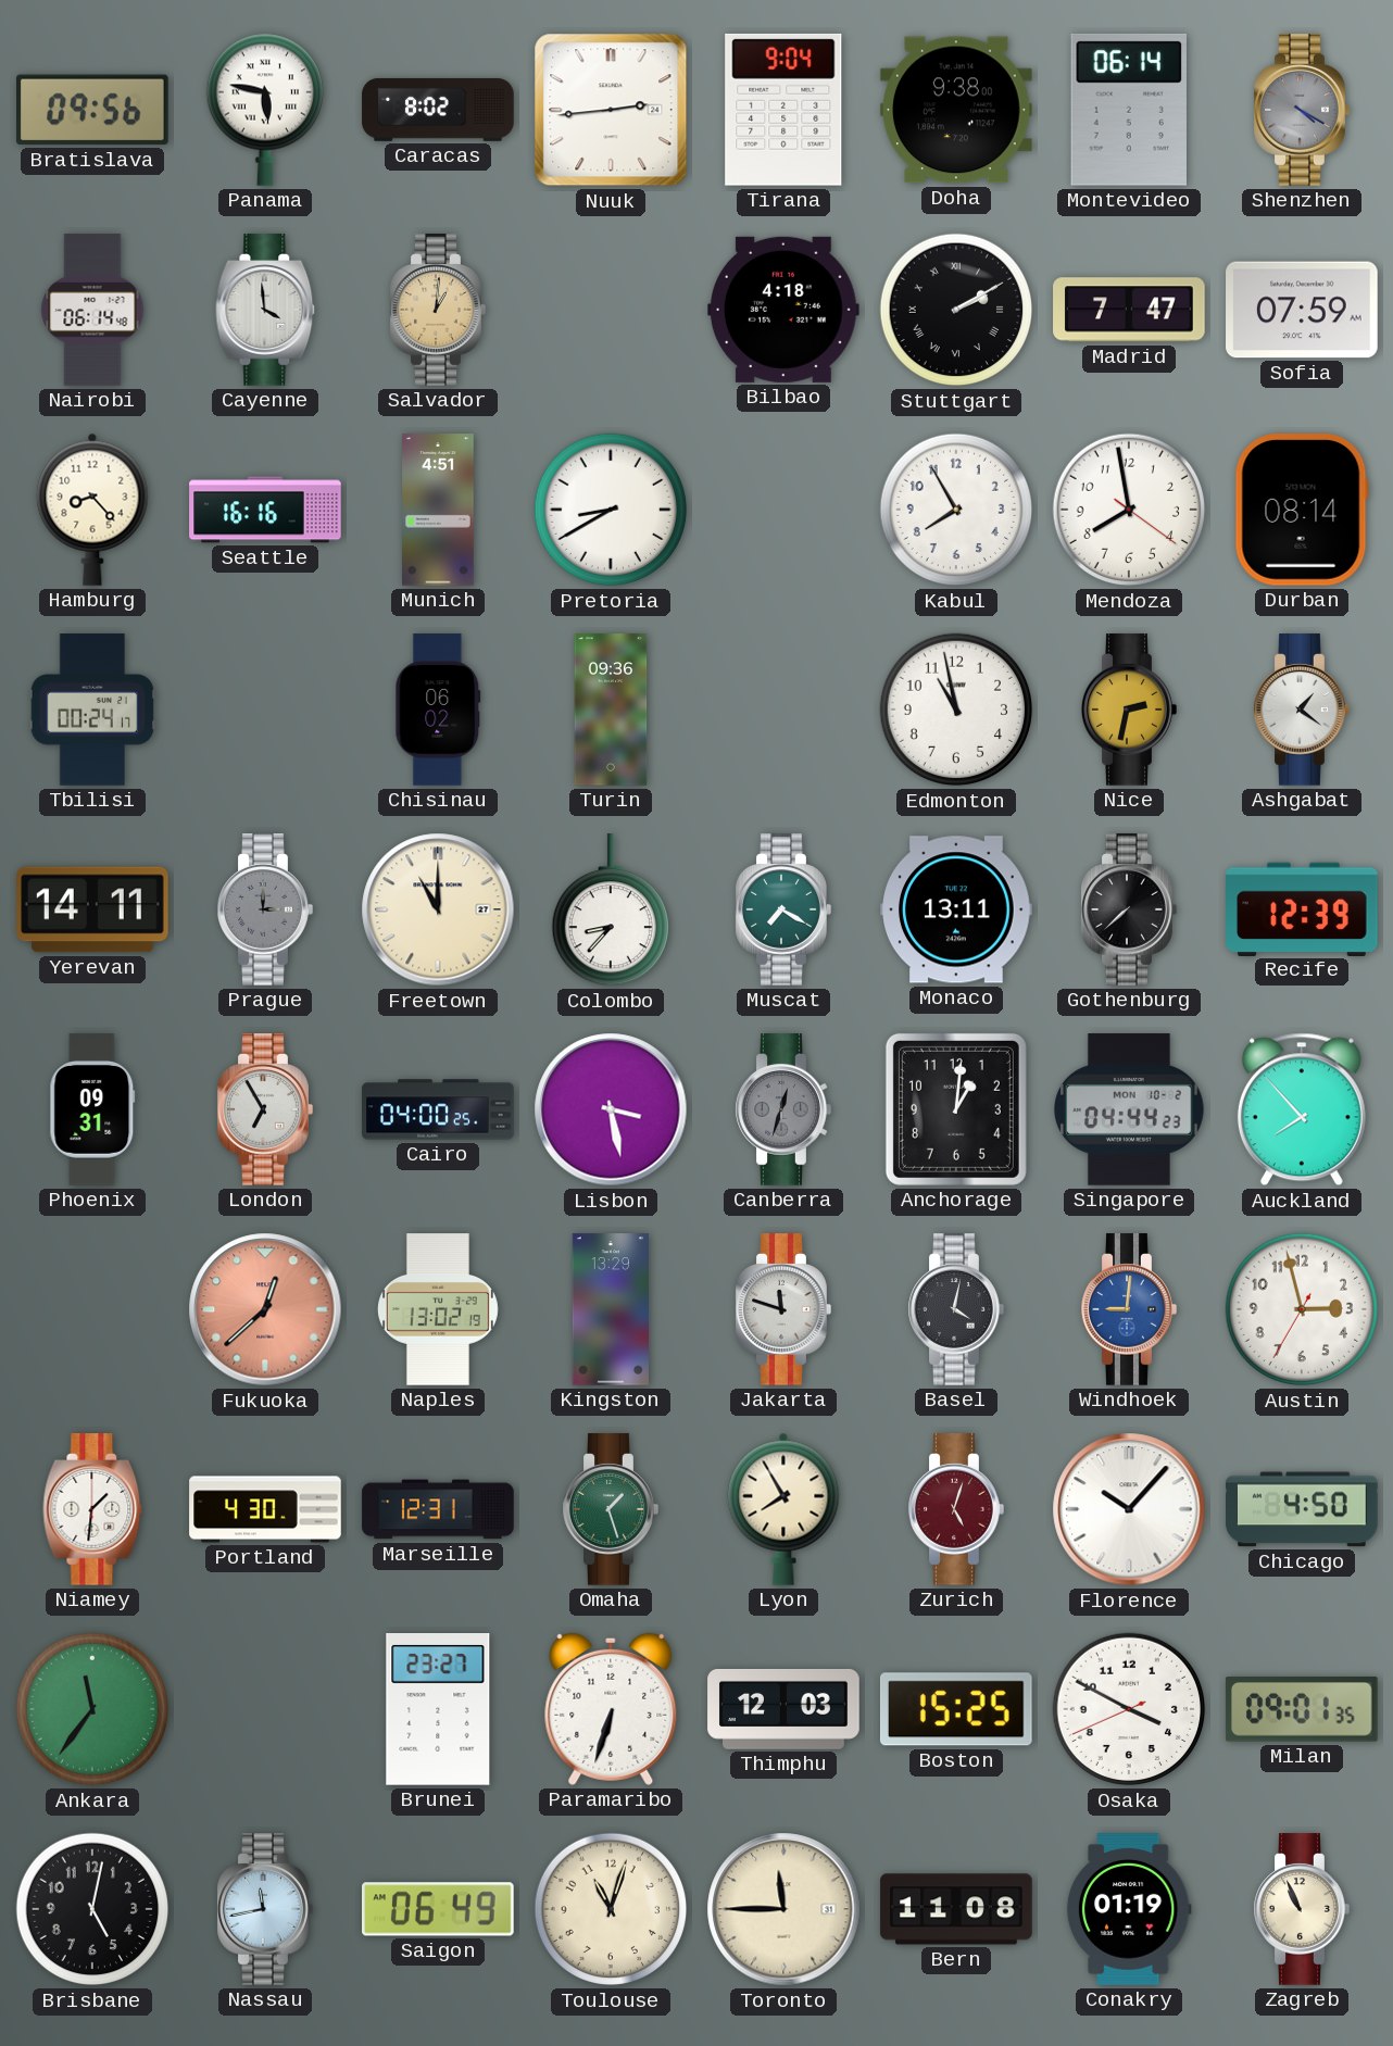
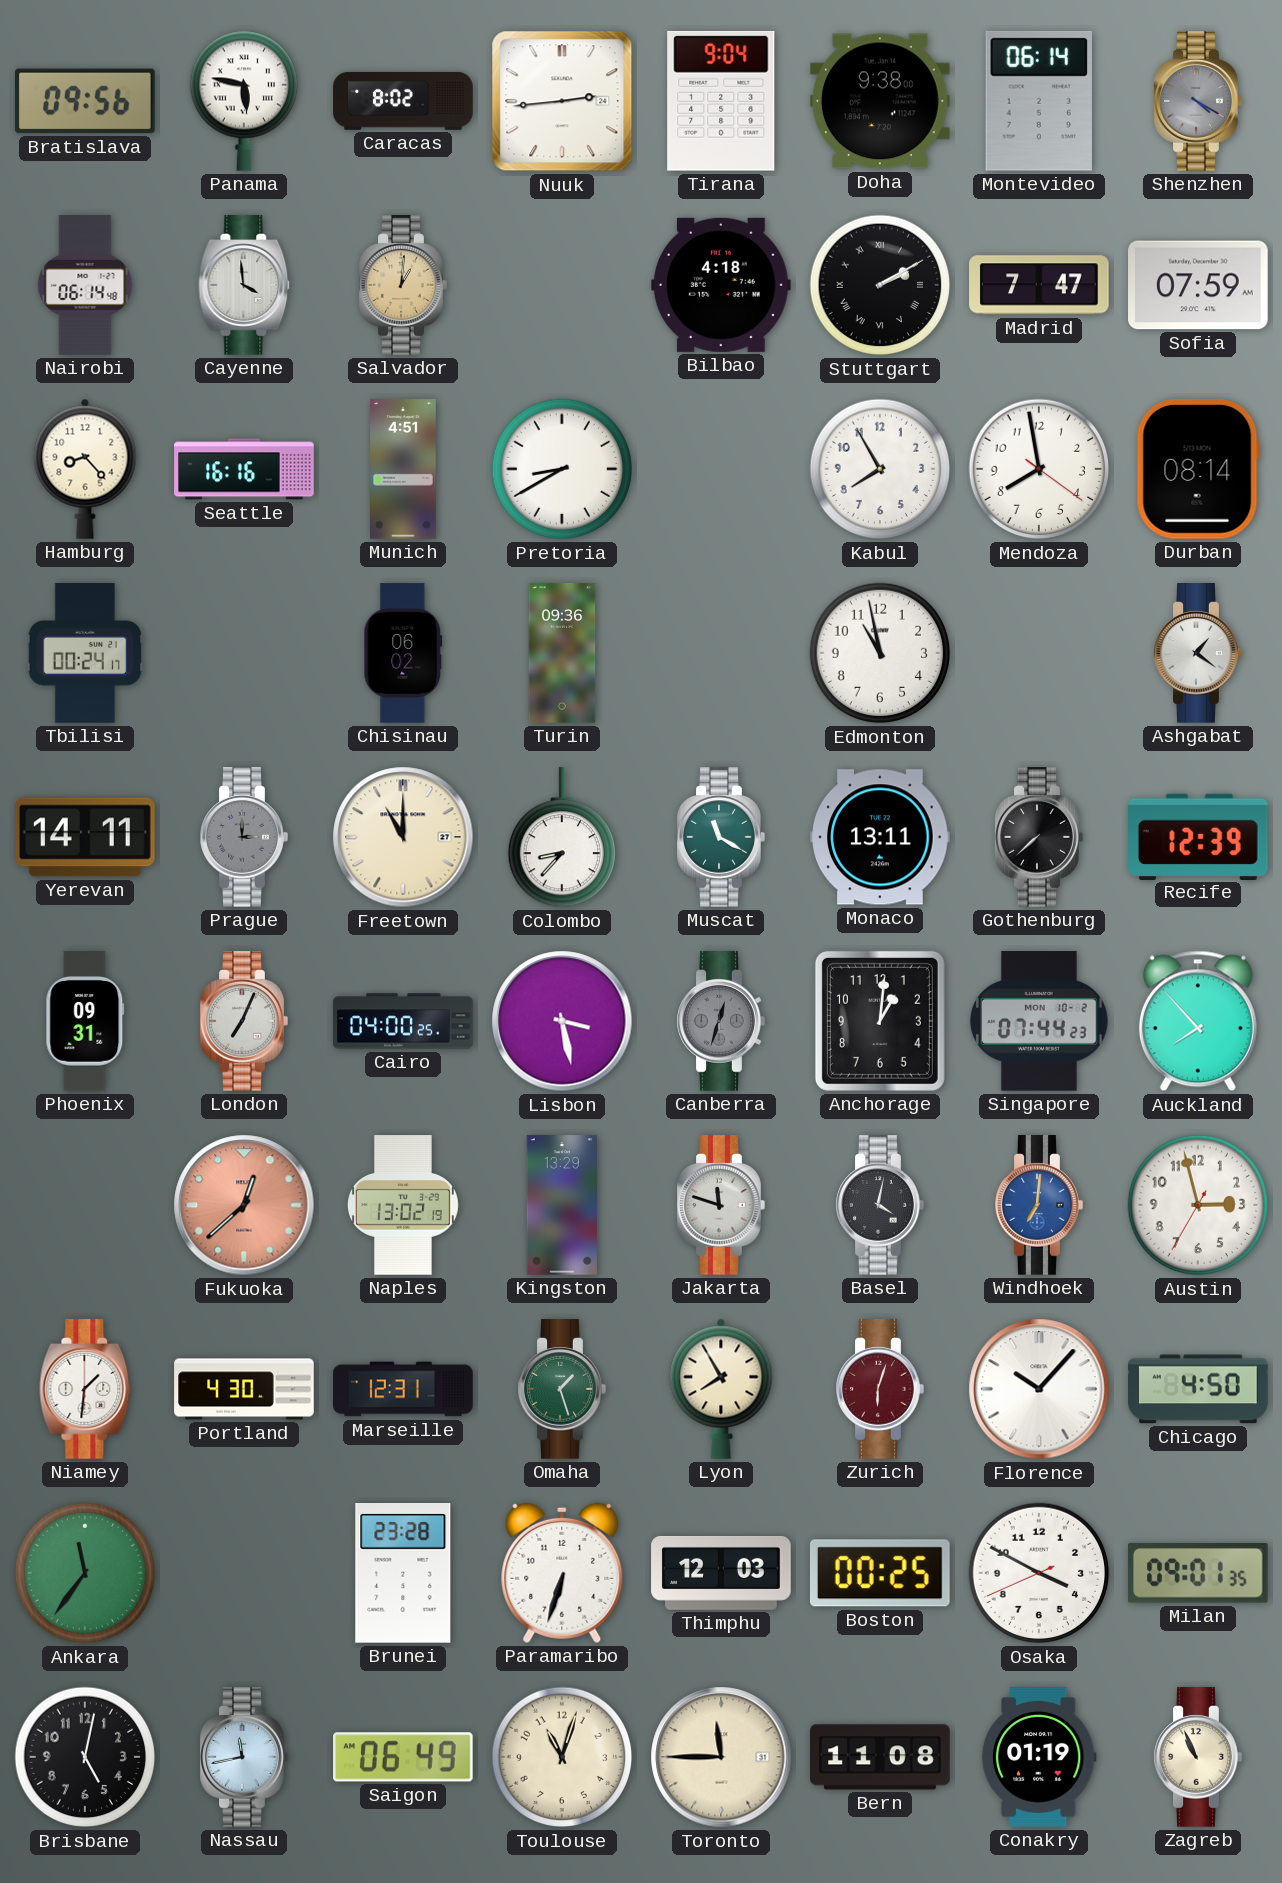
Nice: 2:32 -> none
Muscat: 7:20 -> 11:20
London: 6:55 -> 7:04
Singapore: 04:44 -> 07:44
Windhoek: 9:01 -> 7:01
Zurich: 5:03 -> 6:03
Brunei: 23:27 -> 23:28
Boston: 15:25 -> 00:25
